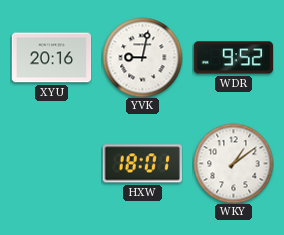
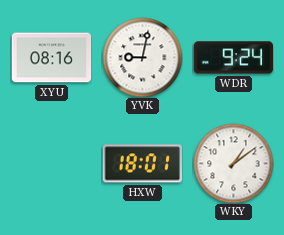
XYU: 20:16 -> 08:16
WDR: 9:52 -> 9:24
